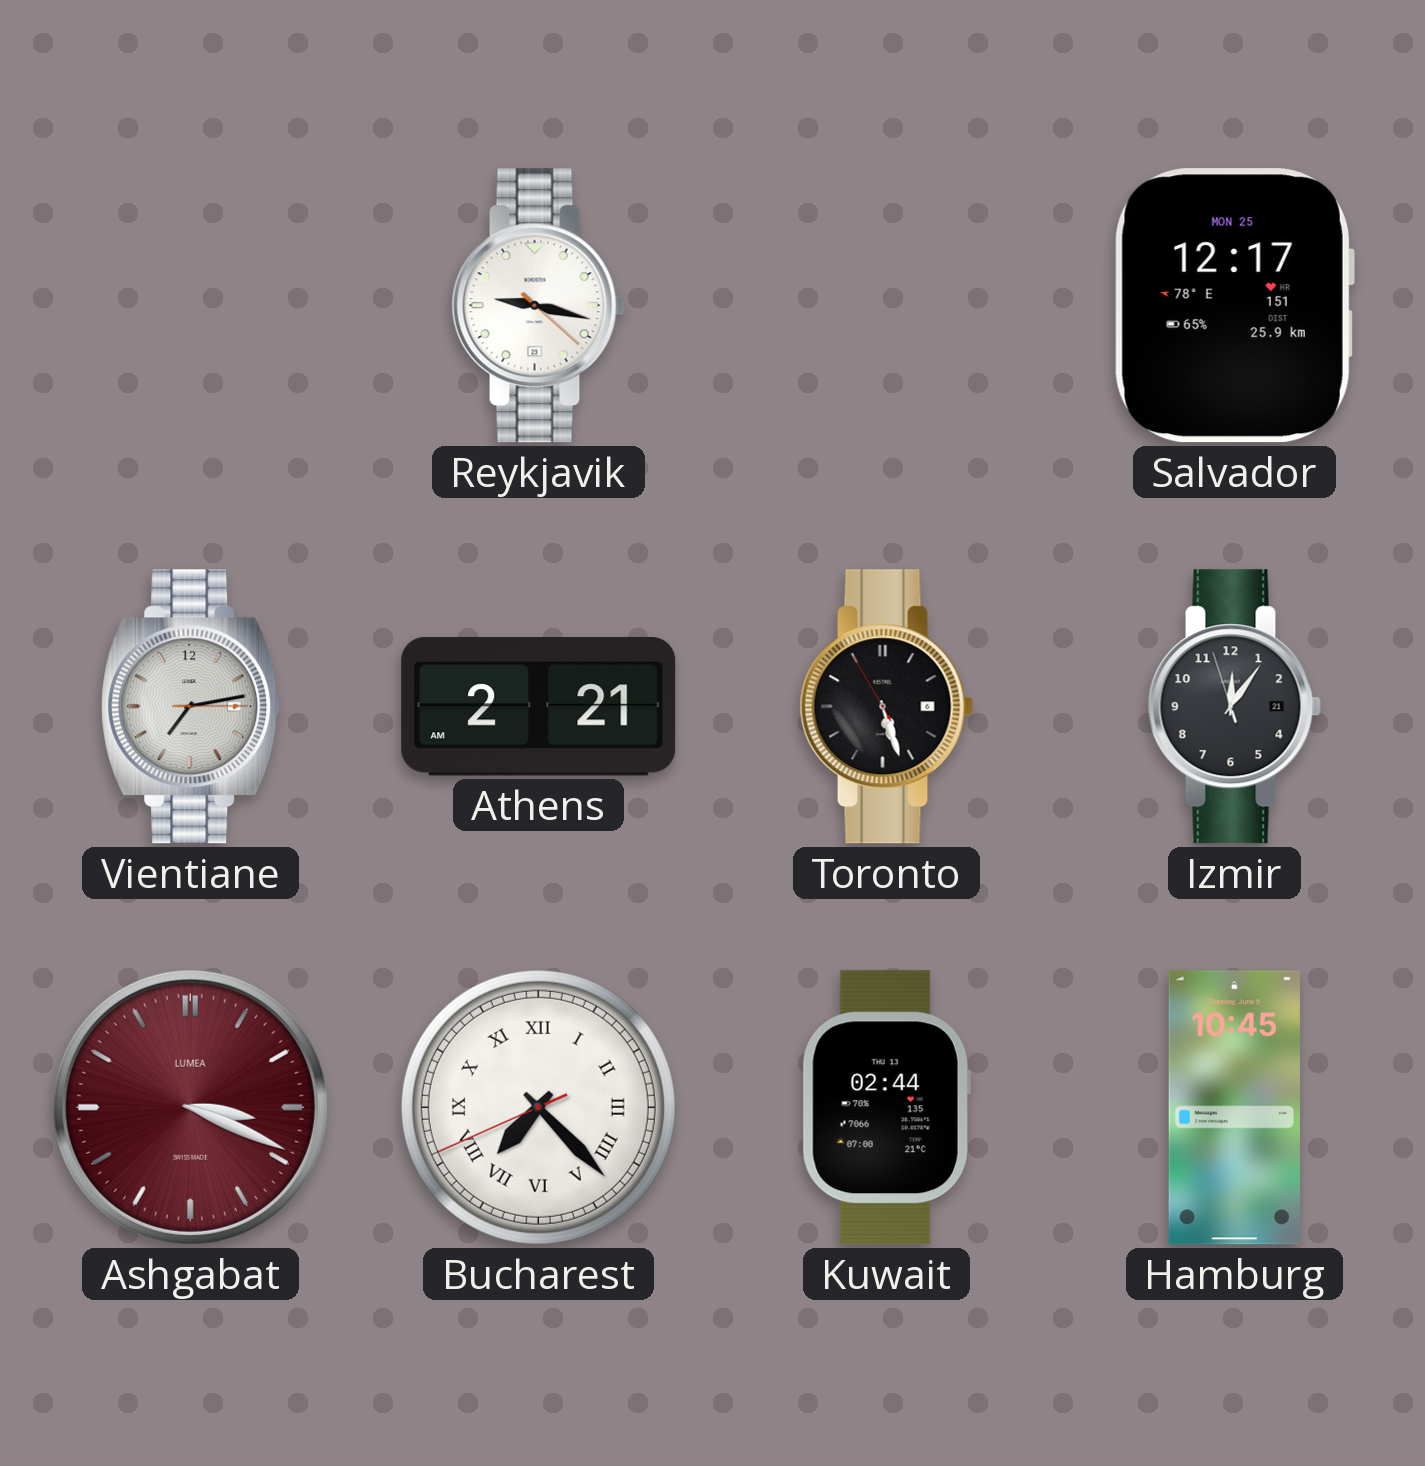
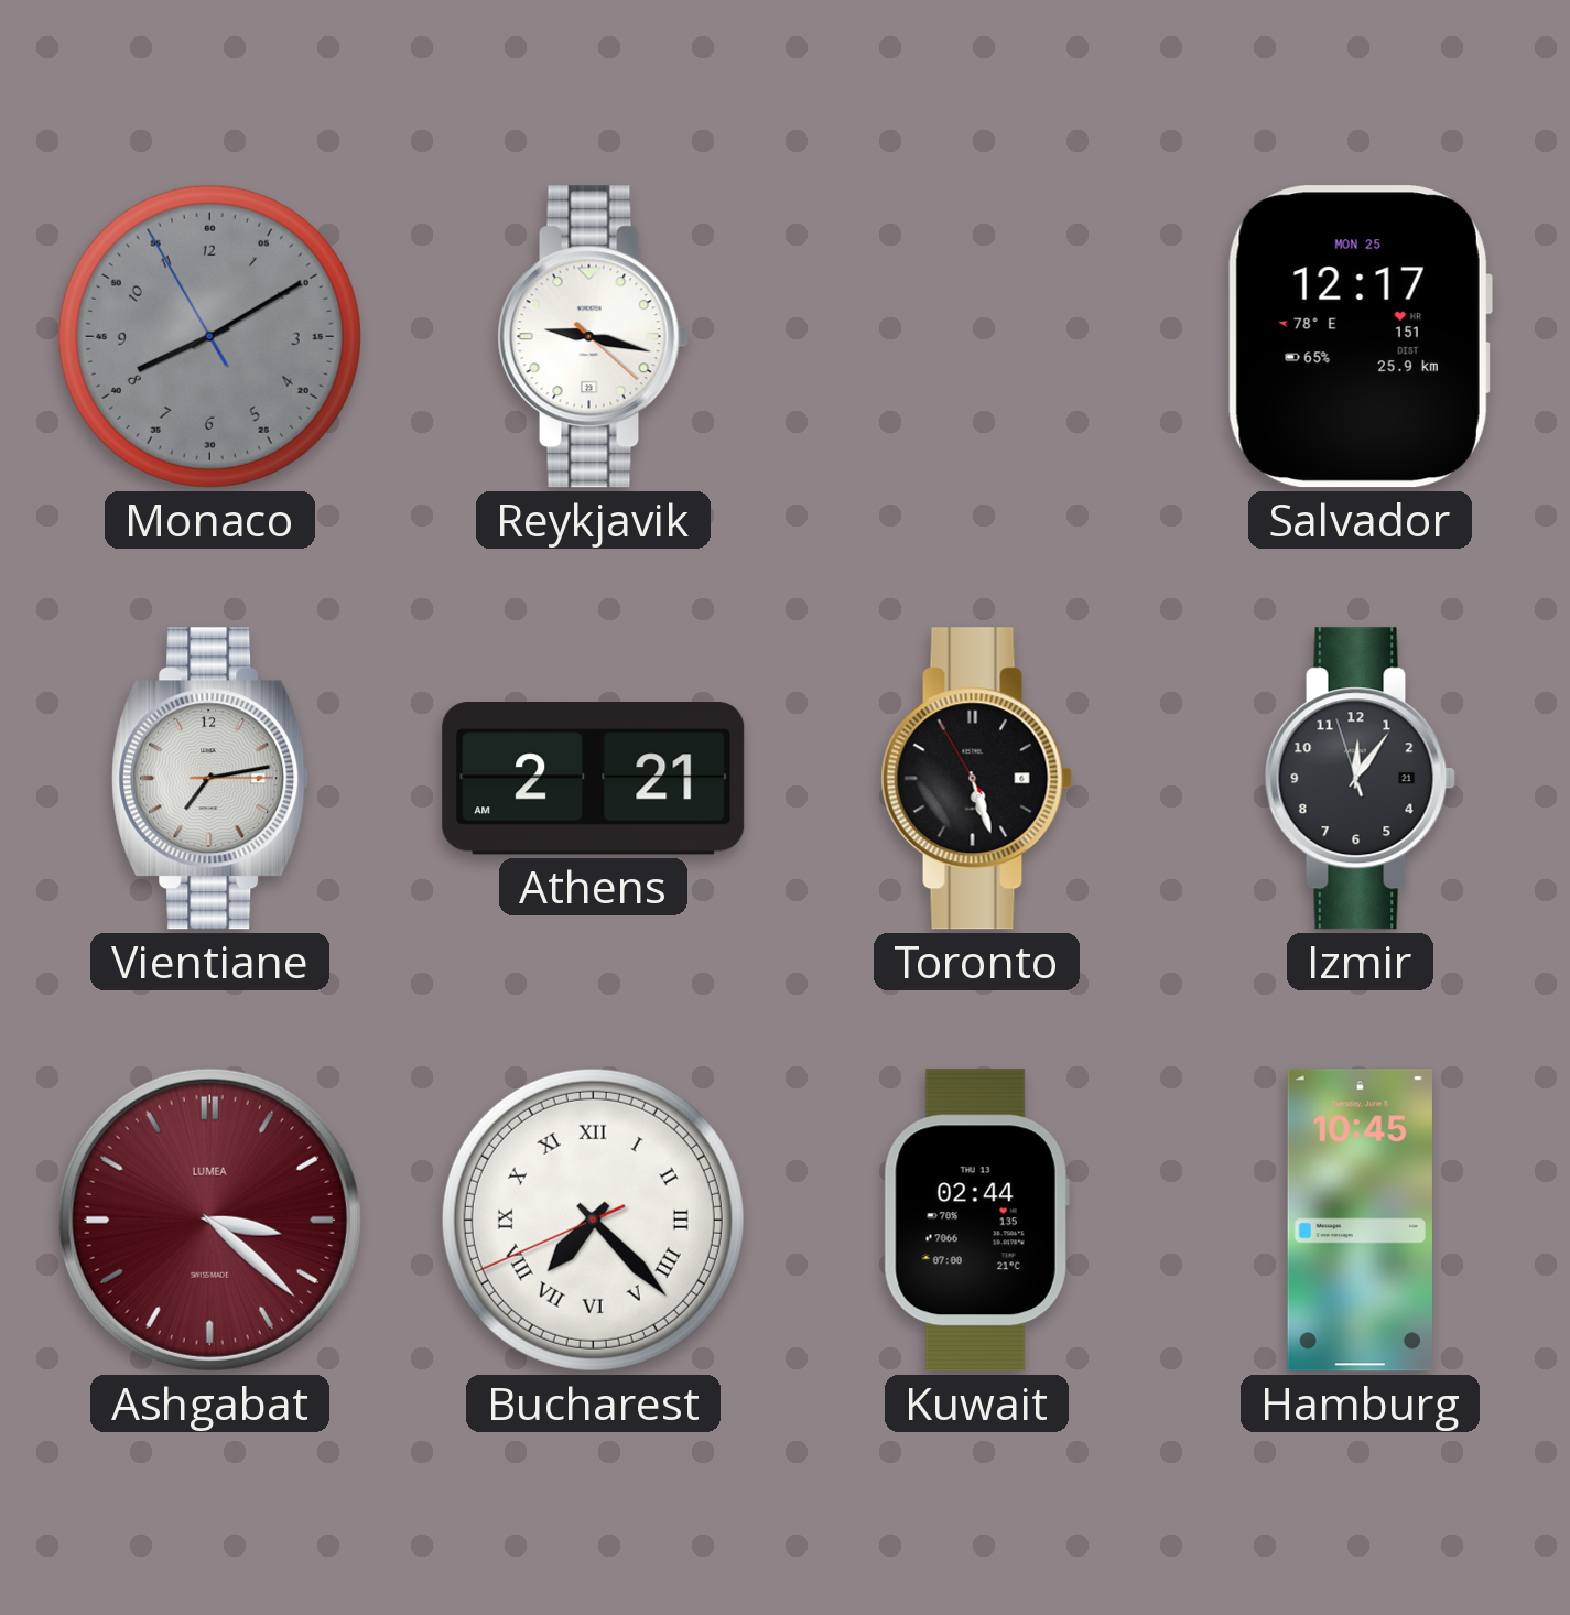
Monaco: none -> 8:09
Ashgabat: 3:19 -> 3:22
